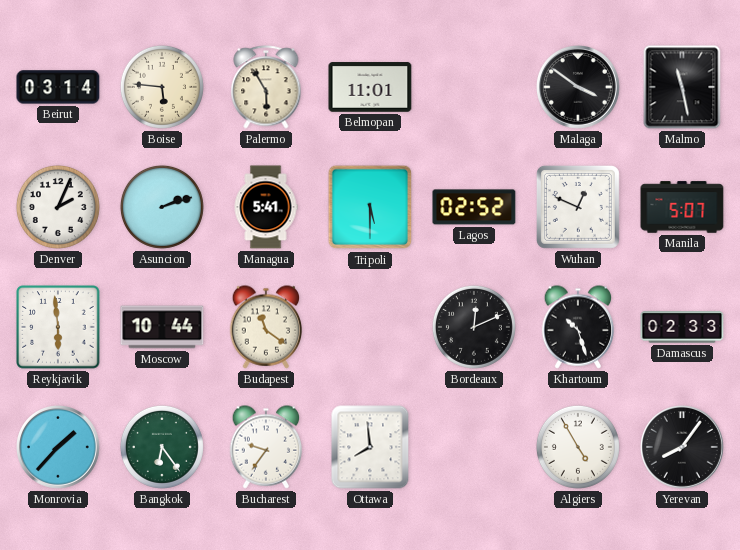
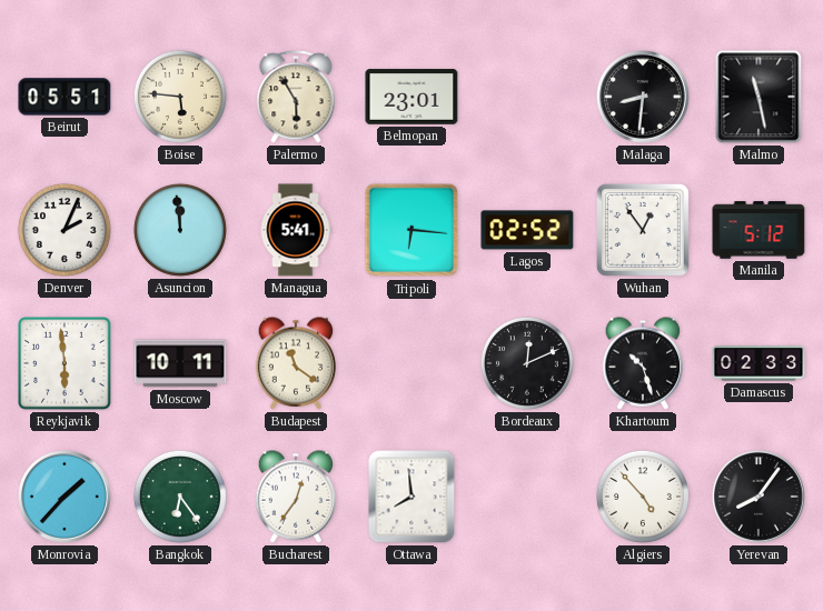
Beirut: 03:14 -> 05:51
Belmopan: 11:01 -> 23:01
Malaga: 3:51 -> 8:31
Asuncion: 2:12 -> 11:59
Tripoli: 5:30 -> 6:16
Wuhan: 12:49 -> 12:54
Manila: 5:07 -> 5:12
Moscow: 10:44 -> 10:11
Bucharest: 9:36 -> 12:36
Algiers: 4:55 -> 4:53
